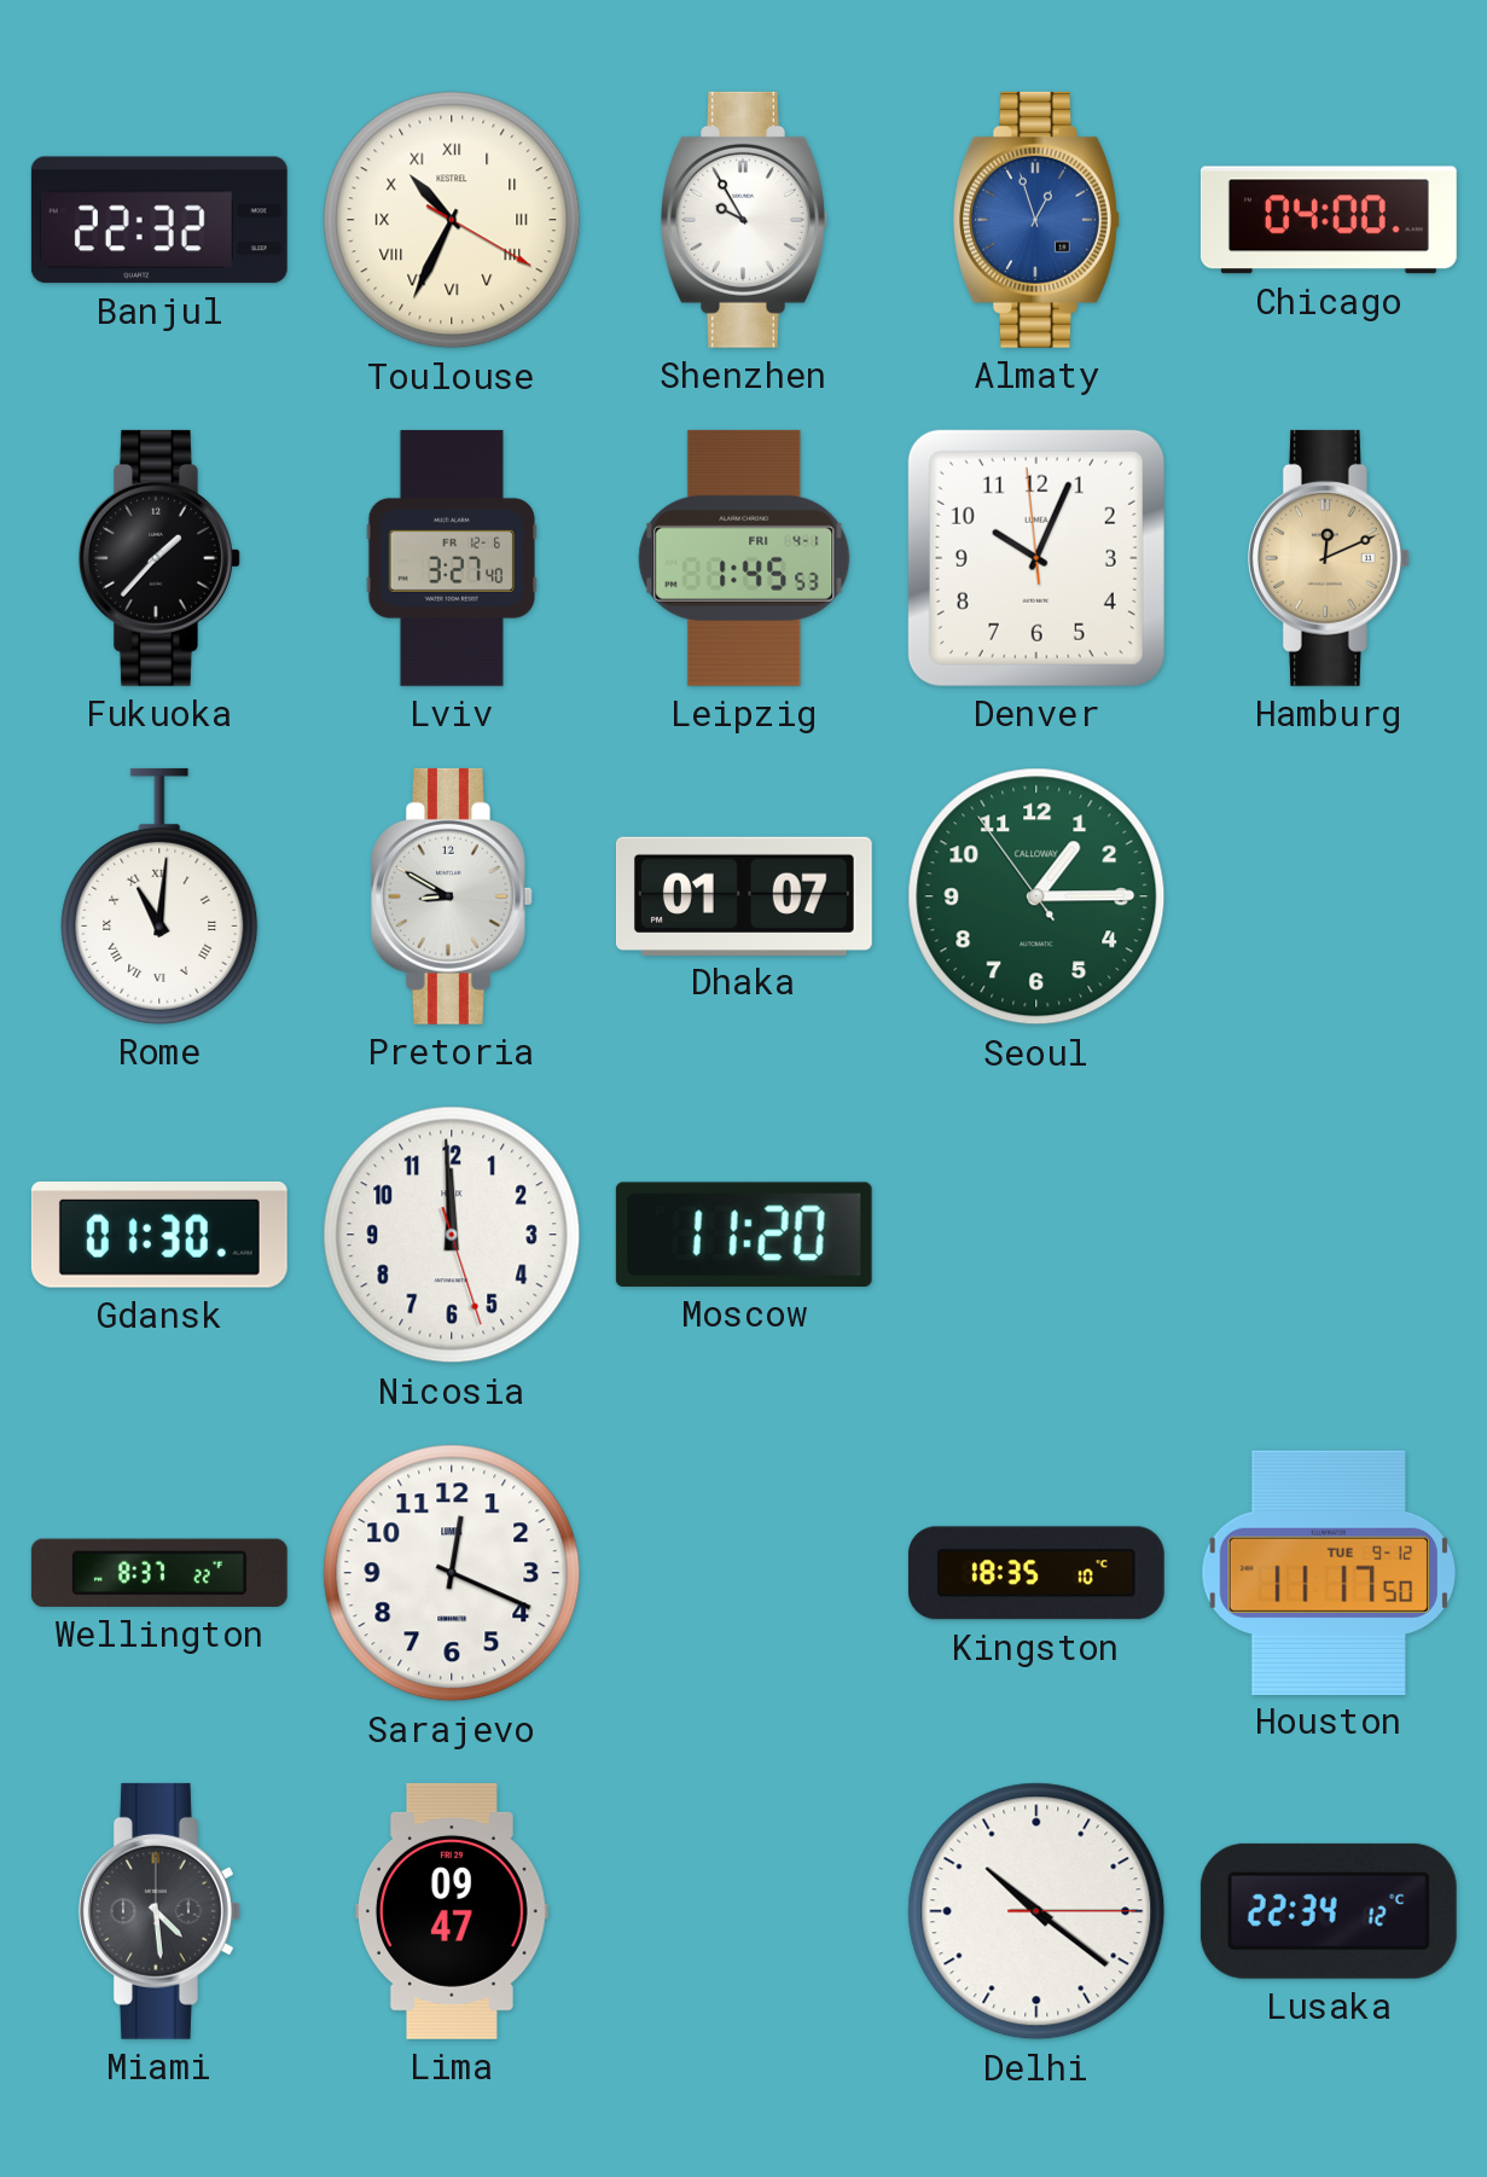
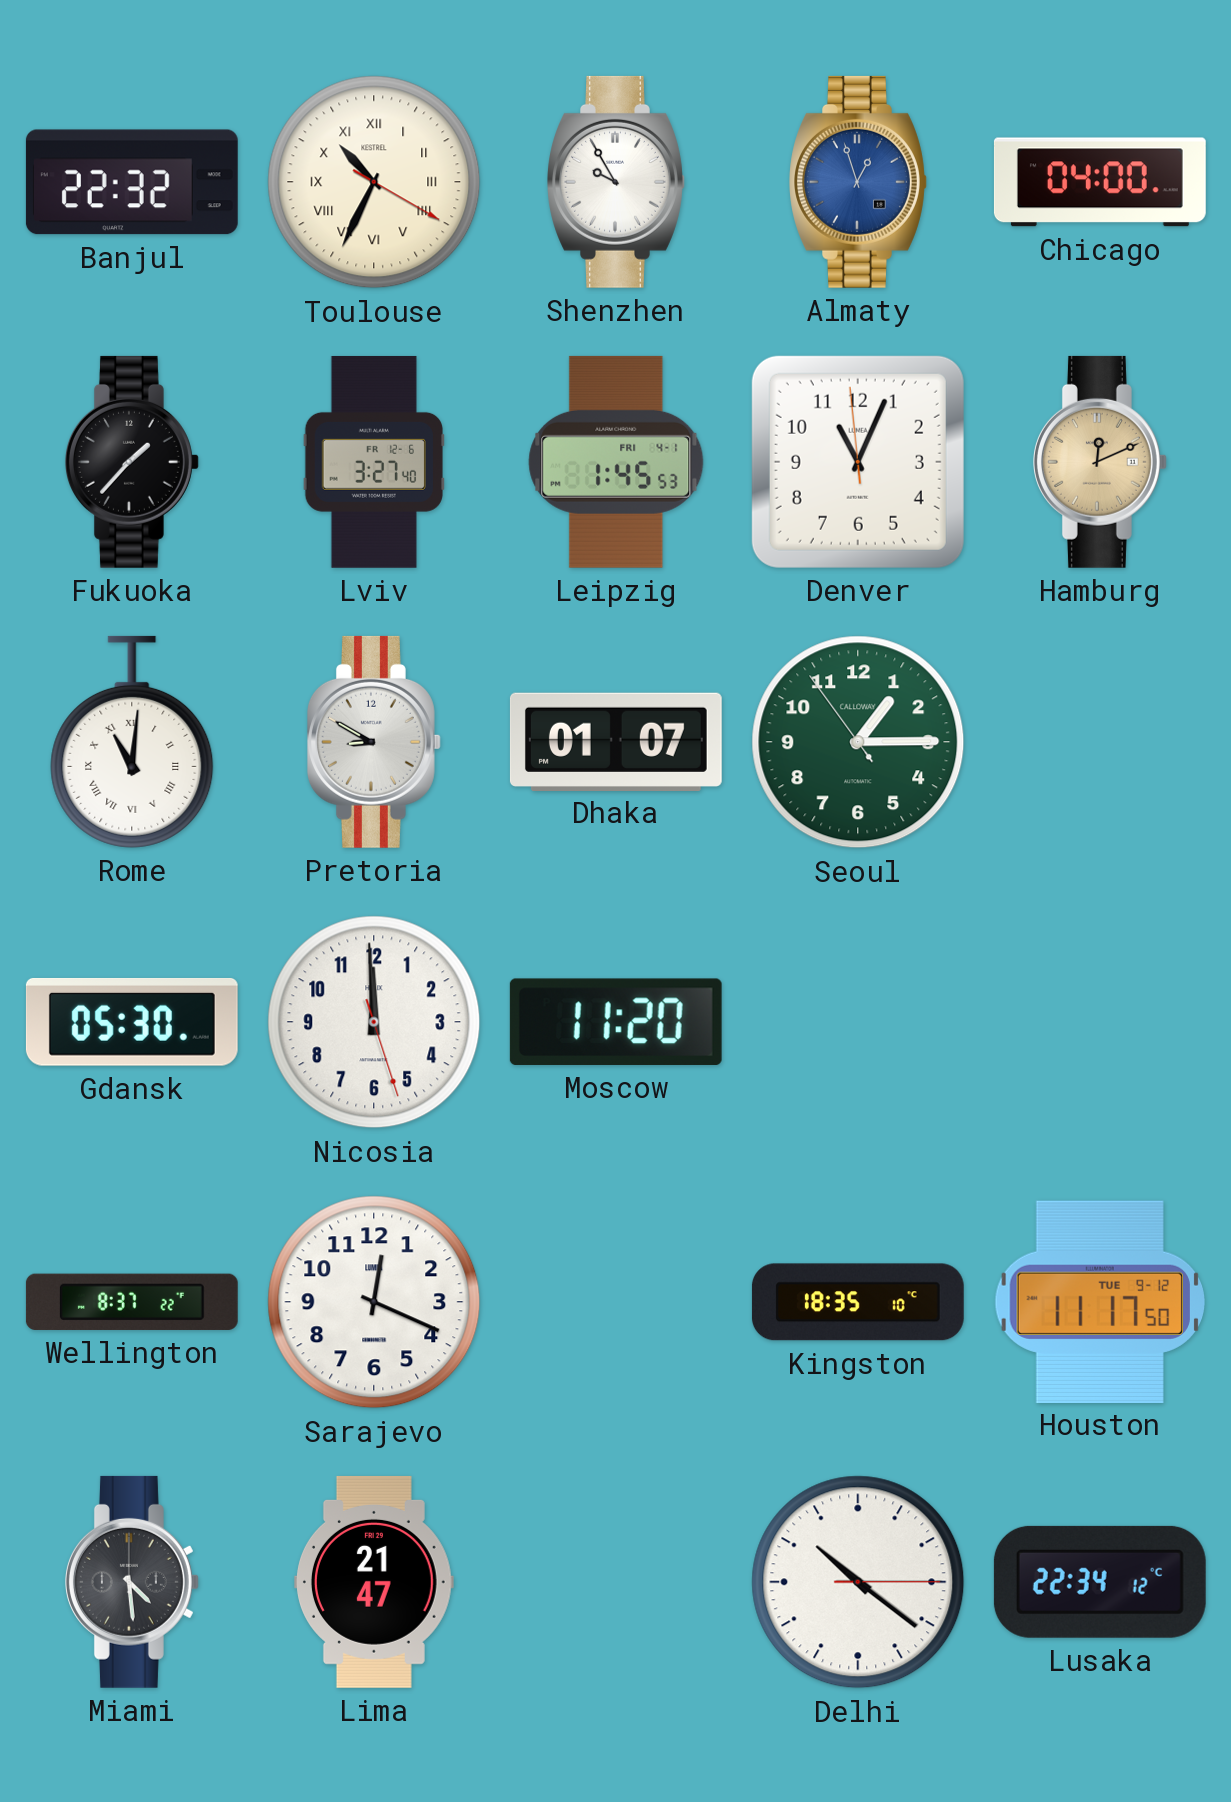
Denver: 10:03 -> 11:03
Gdansk: 01:30 -> 05:30
Lima: 09:47 -> 21:47
